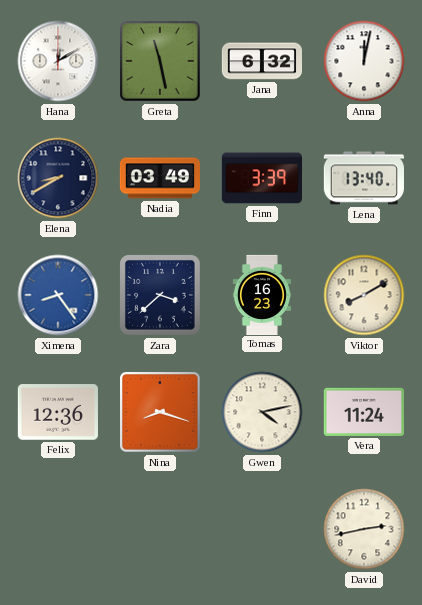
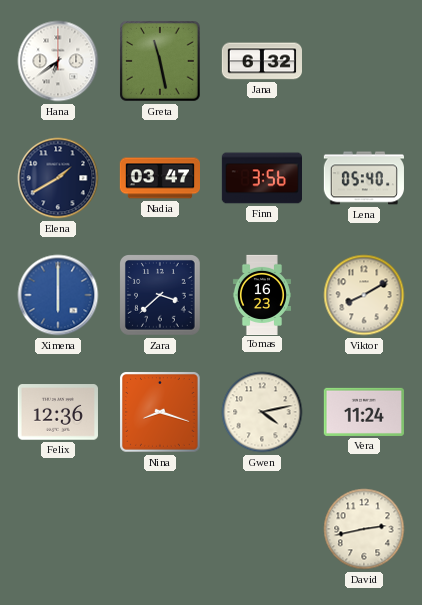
Hana: 12:10 -> 6:39
Anna: 12:02 -> none
Elena: 8:40 -> 1:40
Nadia: 03:49 -> 03:47
Finn: 3:39 -> 3:56
Lena: 13:40 -> 05:40
Ximena: 8:24 -> 6:00
